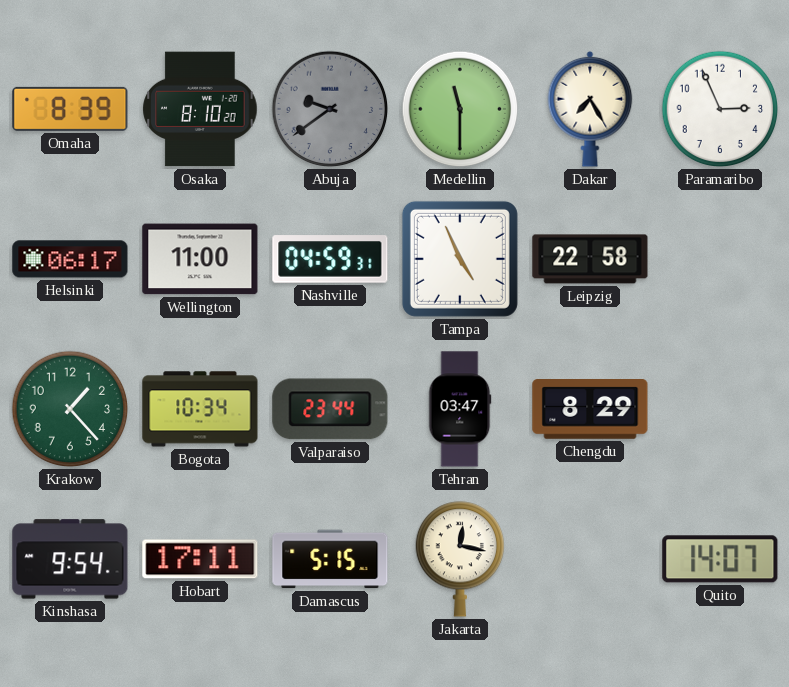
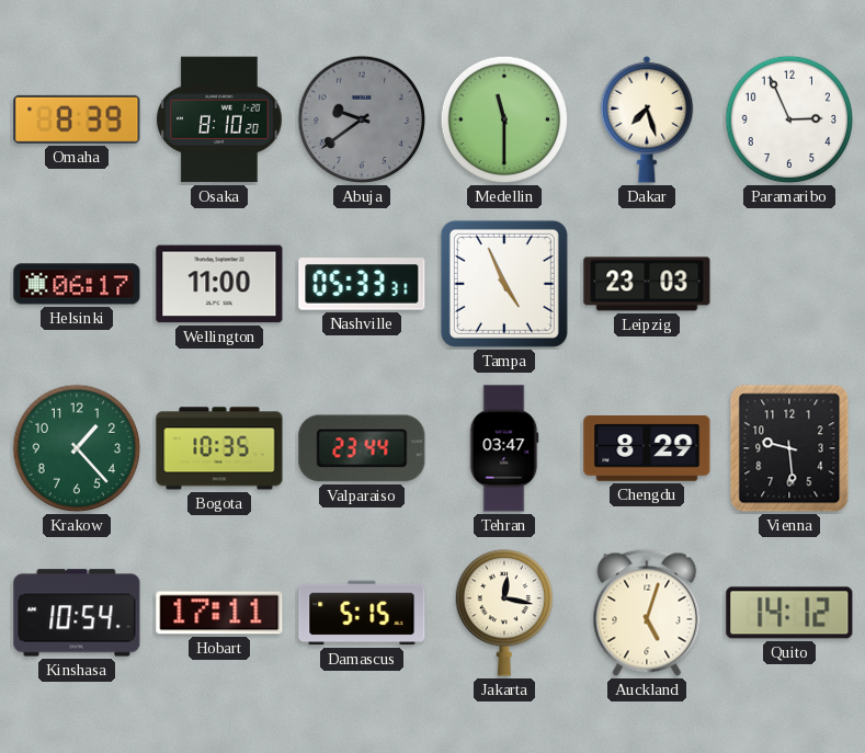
Dakar: 7:25 -> 7:27
Nashville: 04:59 -> 05:33
Leipzig: 22:58 -> 23:03
Bogota: 10:34 -> 10:35
Vienna: none -> 9:29
Kinshasa: 9:54 -> 10:54
Auckland: none -> 5:03
Quito: 14:07 -> 14:12
